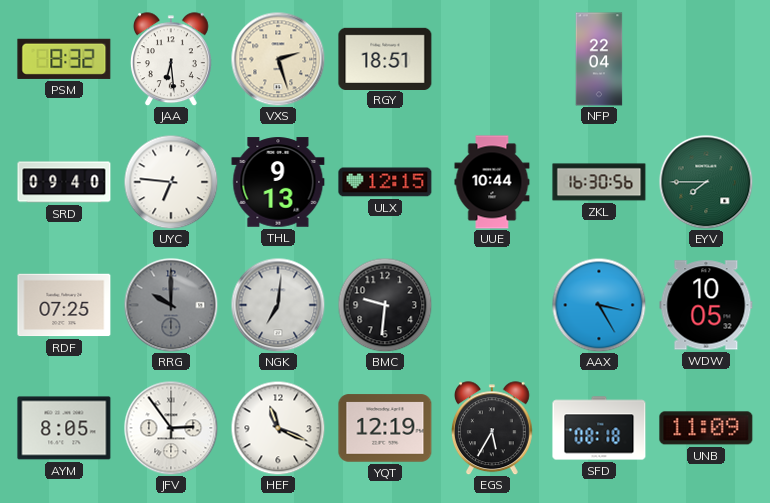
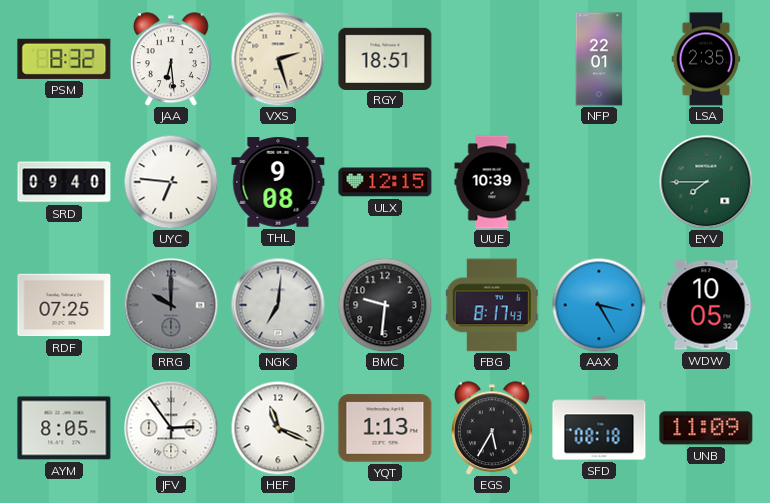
NFP: 22:04 -> 22:01
LSA: none -> 2:35
THL: 9:13 -> 9:08
UUE: 10:44 -> 10:39
ZKL: 16:30 -> none
FBG: none -> 8:17
YQT: 12:19 -> 1:13
